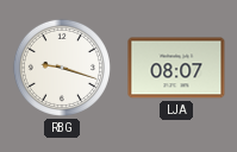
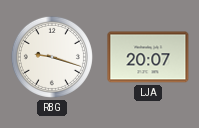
LJA: 08:07 -> 20:07
